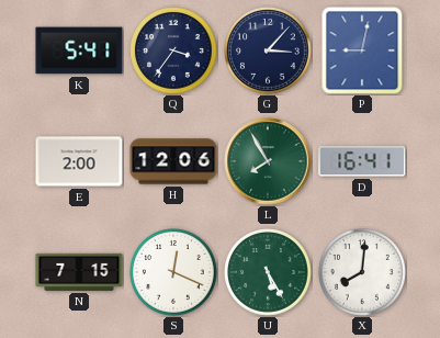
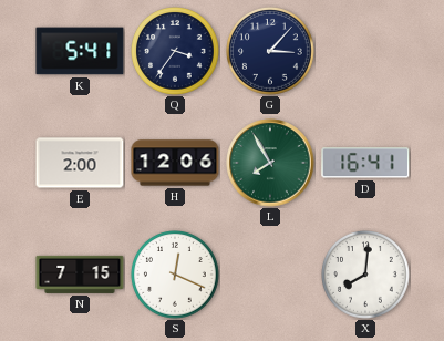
P: 9:02 -> none
U: 5:25 -> none
